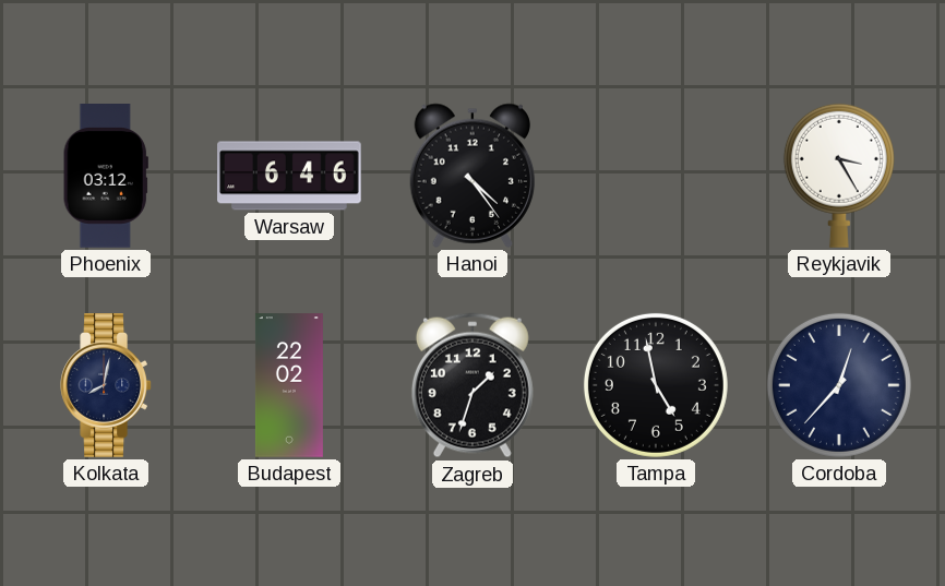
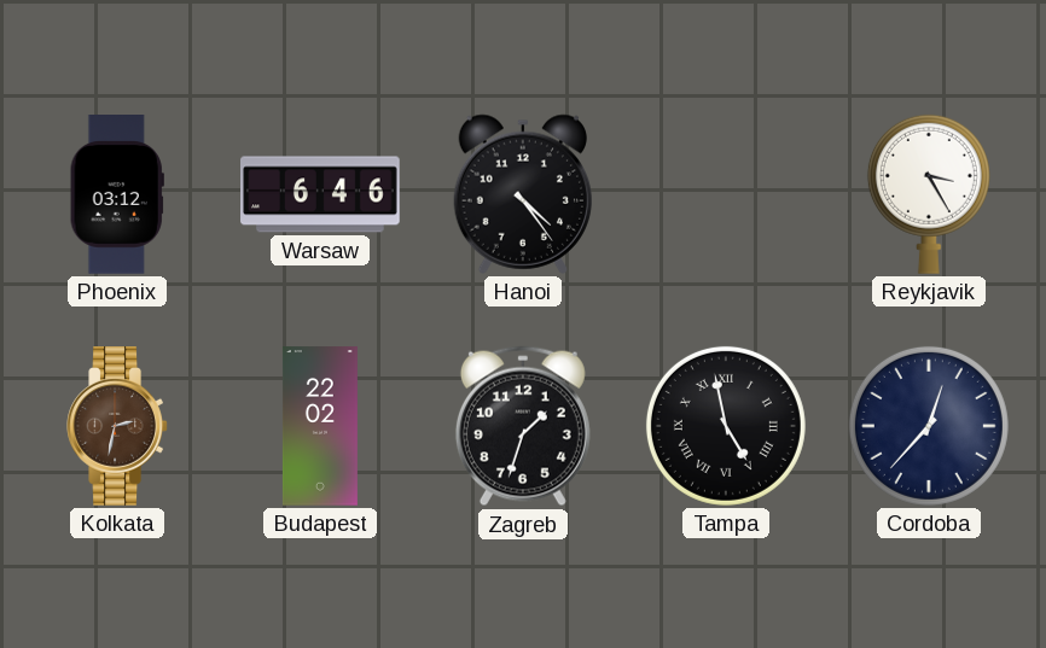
Kolkata: 8:02 -> 2:32
Kolkata dial: navy -> brown
Tampa numerals: Arabic -> Roman
